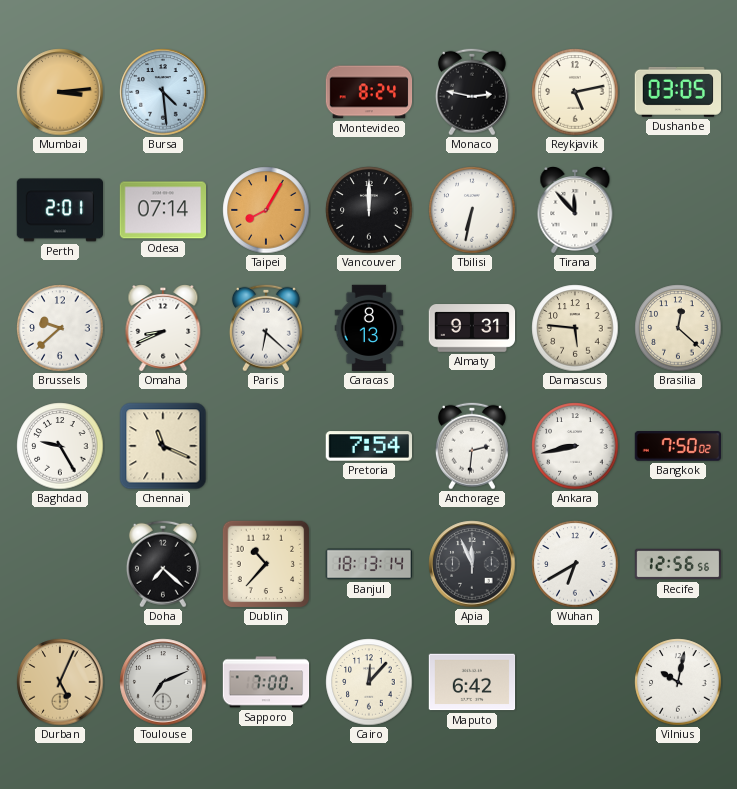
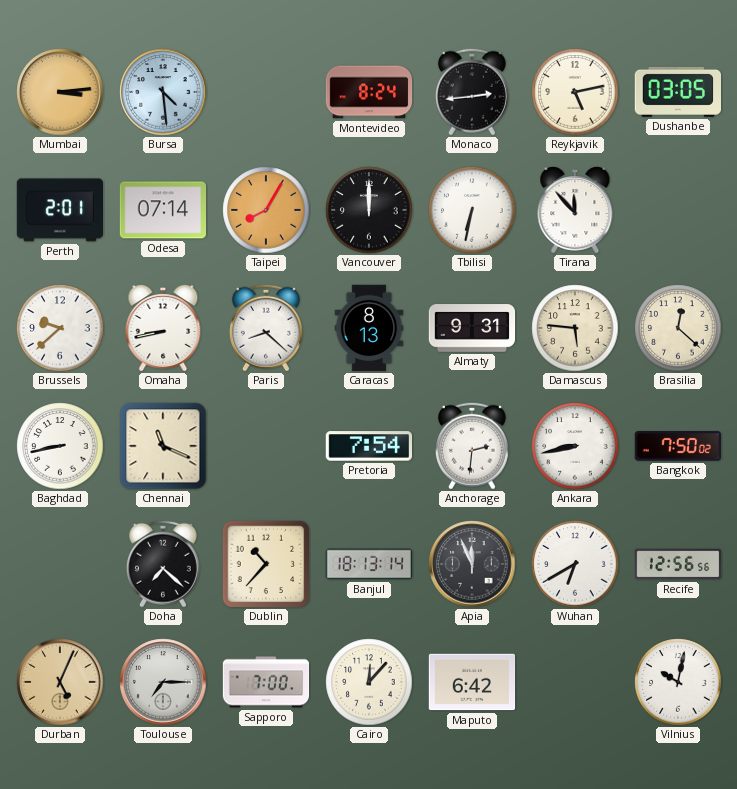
Monaco: 2:47 -> 2:44
Omaha: 8:41 -> 8:43
Paris: 6:22 -> 8:22
Baghdad: 9:25 -> 8:43
Toulouse: 7:11 -> 7:15
